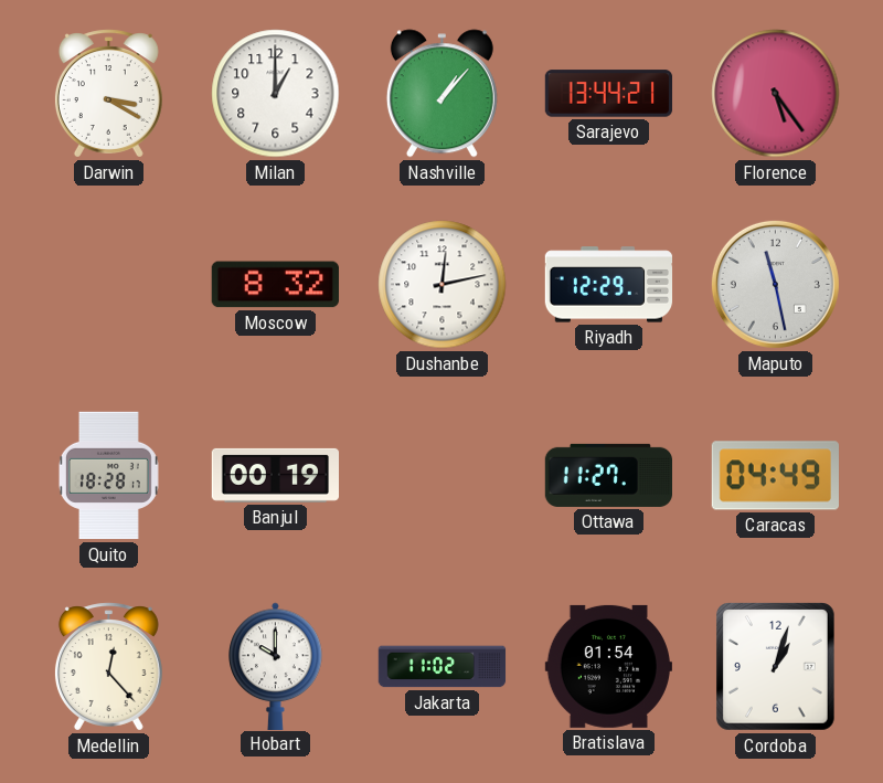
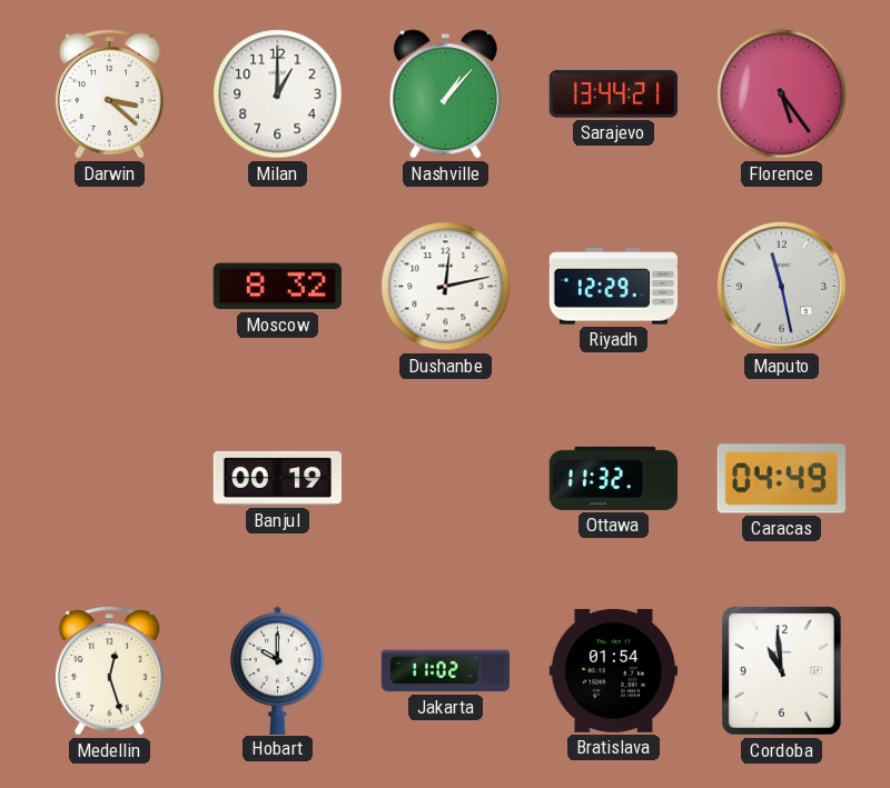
Darwin: 3:20 -> 3:22
Quito: 18:28 -> none
Ottawa: 11:27 -> 11:32
Medellin: 12:23 -> 12:27
Cordoba: 1:03 -> 10:59
